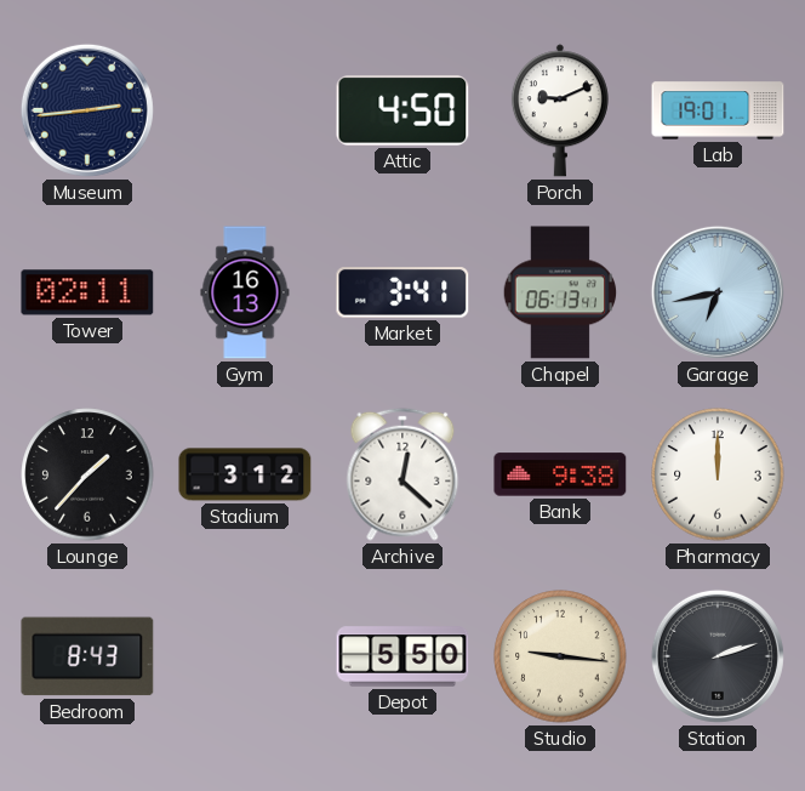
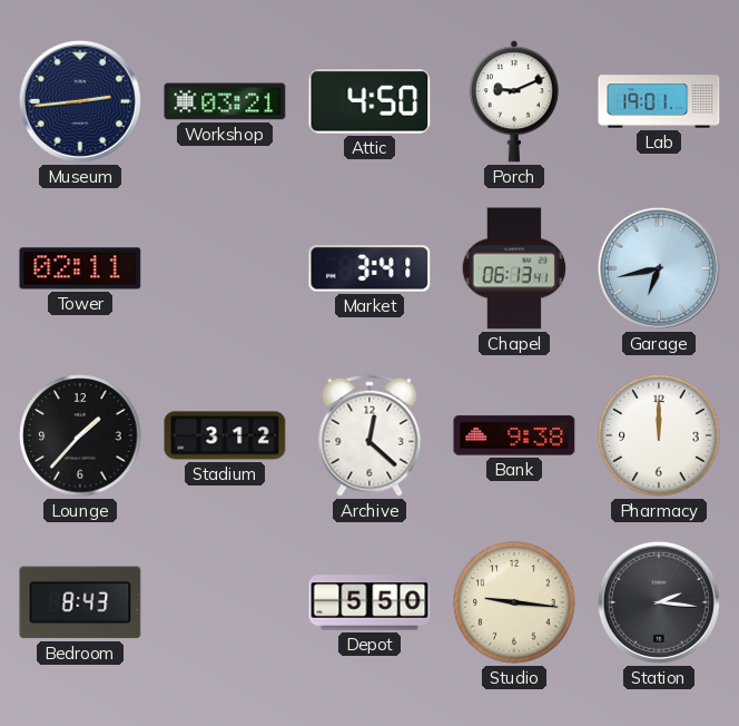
Workshop: none -> 03:21
Gym: 16:13 -> none
Station: 2:12 -> 2:16
